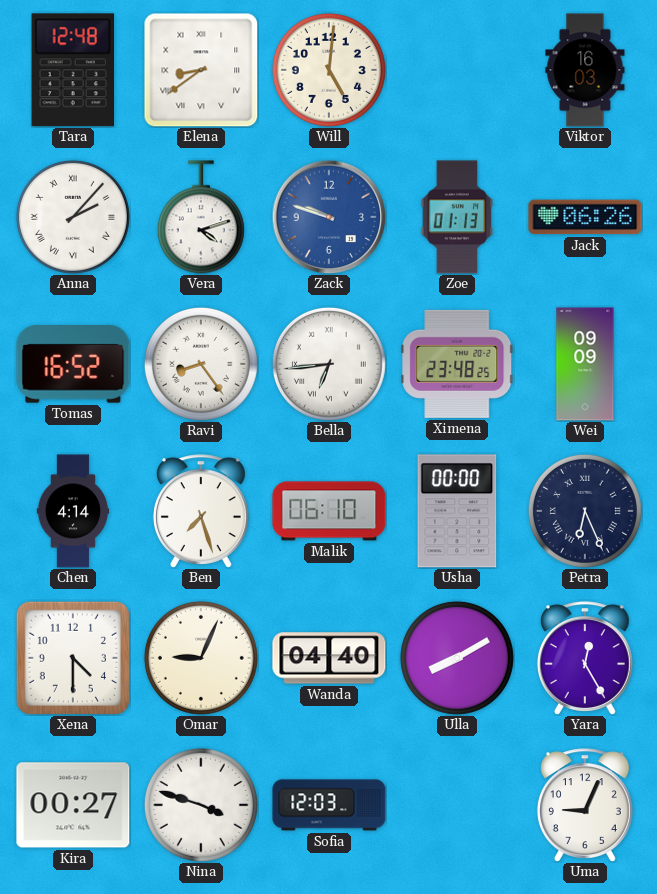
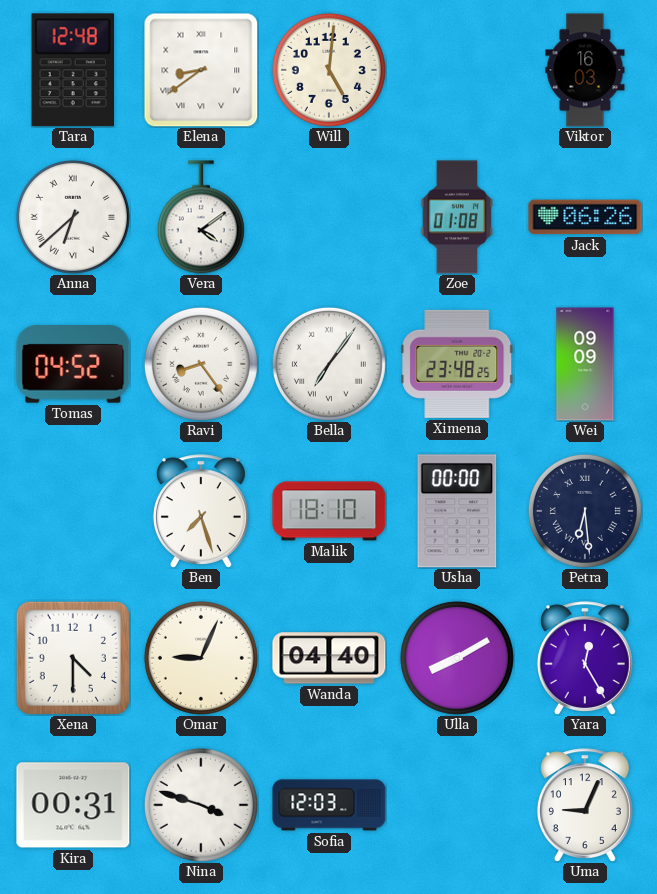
Anna: 2:07 -> 6:38
Vera: 4:12 -> 4:09
Zack: 9:48 -> none
Zoe: 01:13 -> 01:08
Tomas: 16:52 -> 04:52
Bella: 6:44 -> 7:06
Chen: 4:14 -> none
Malik: 06:10 -> 18:10
Petra: 6:26 -> 6:29
Kira: 00:27 -> 00:31
